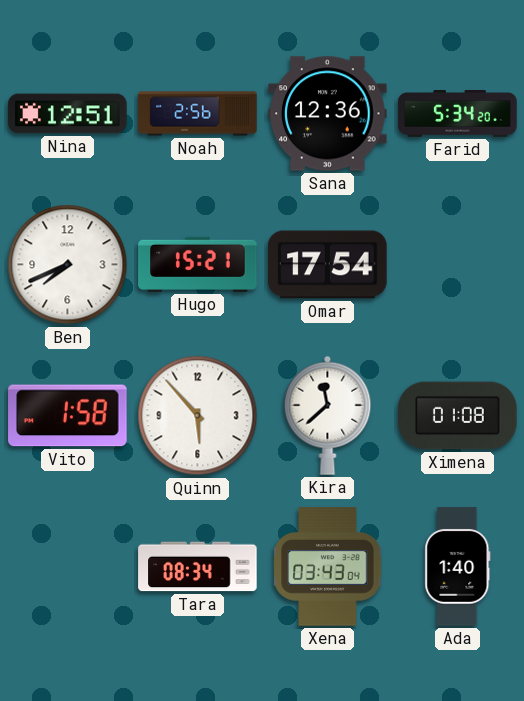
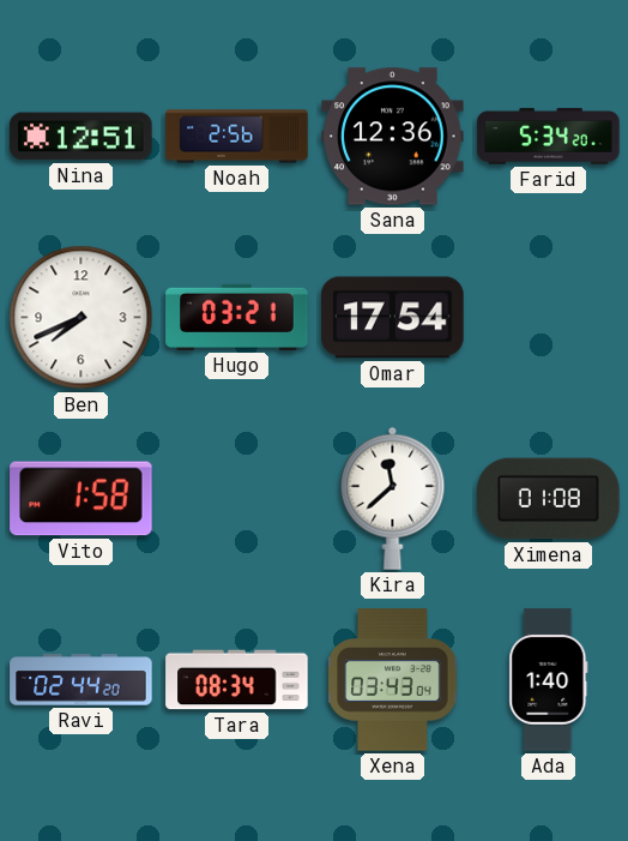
Hugo: 15:21 -> 03:21
Quinn: 5:53 -> none
Ravi: none -> 02:44
